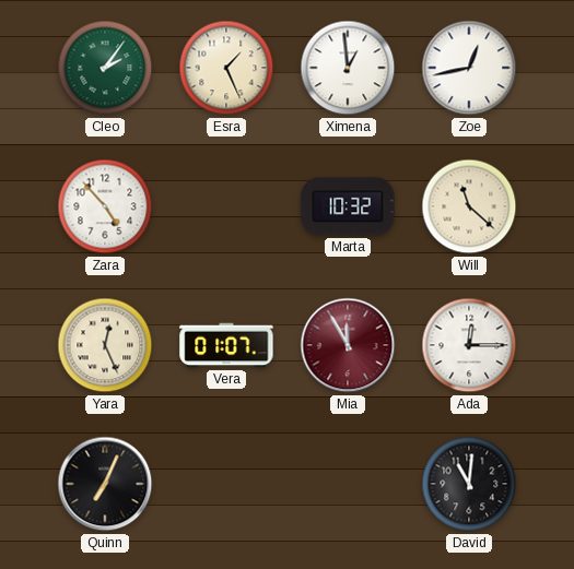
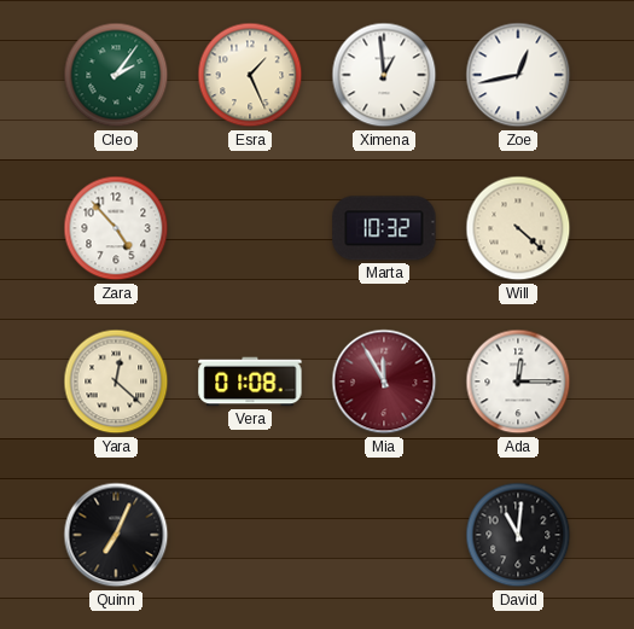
Will: 11:22 -> 4:22
Yara: 12:26 -> 12:22
Vera: 01:07 -> 01:08
